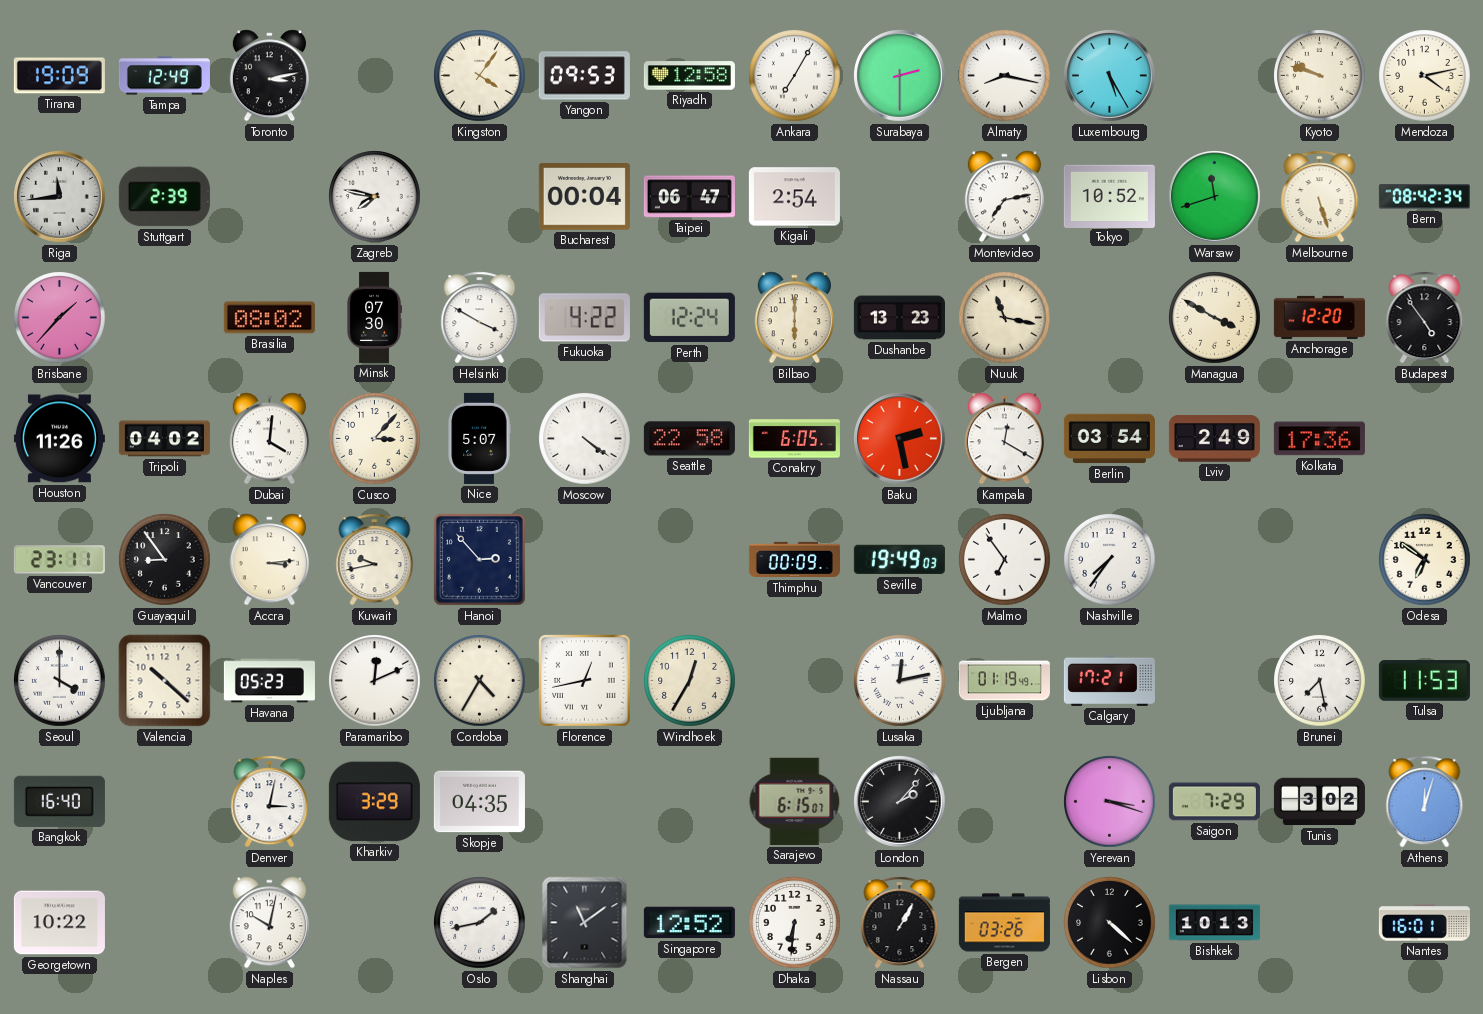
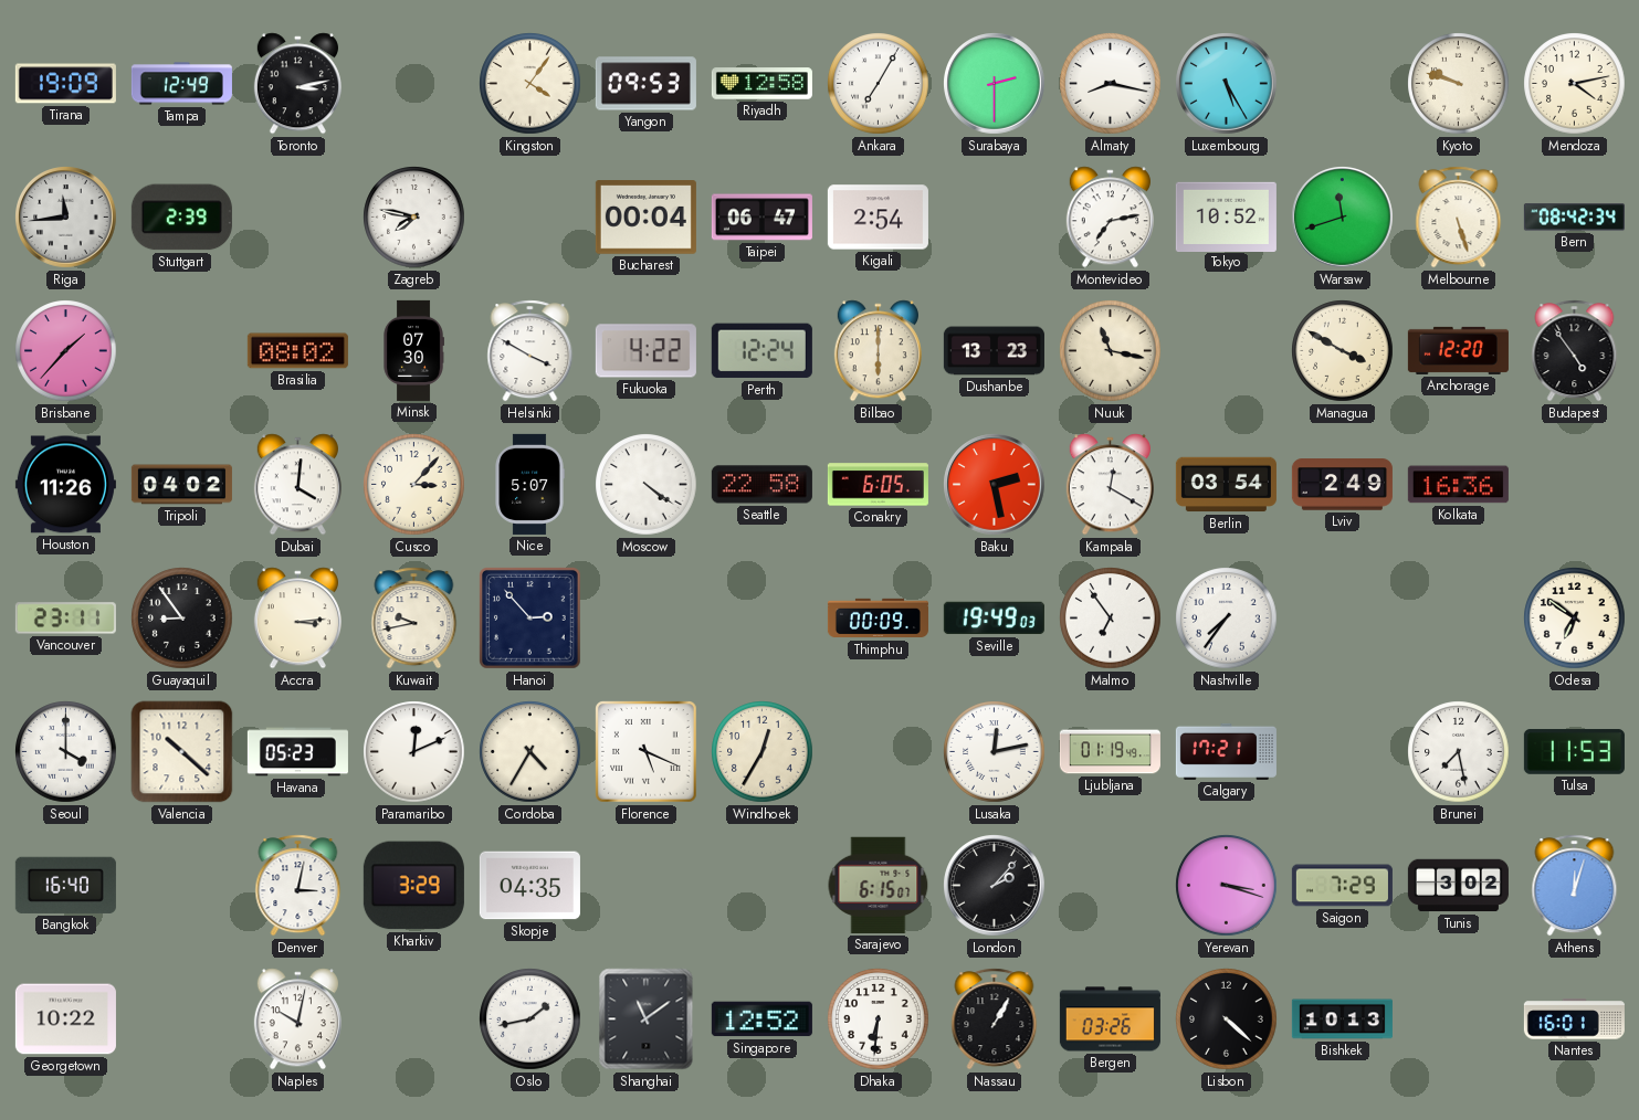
Kolkata: 17:36 -> 16:36
Florence: 12:43 -> 5:19
